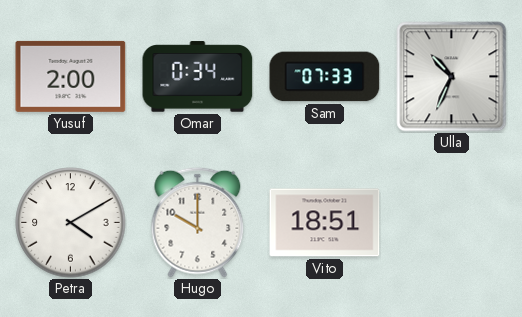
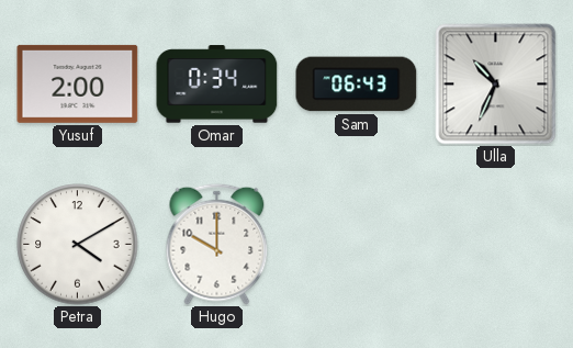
Sam: 07:33 -> 06:43
Vito: 18:51 -> none
